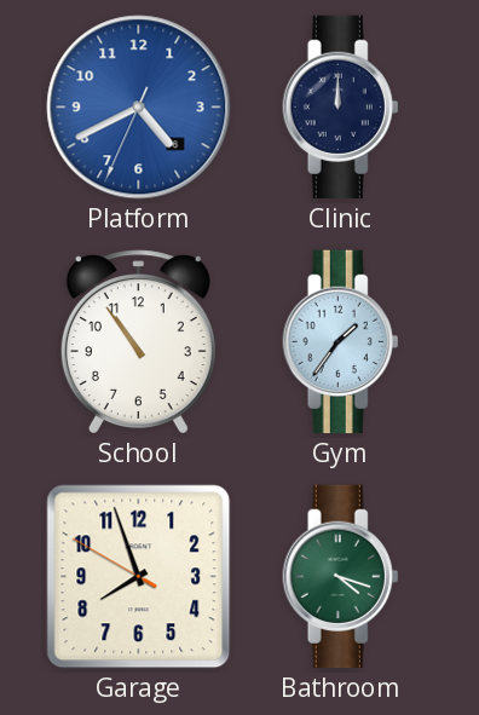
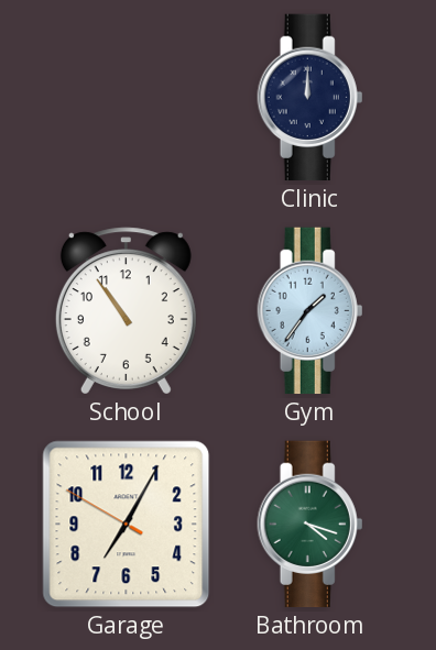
Platform: 4:40 -> none
Garage: 7:56 -> 7:04
